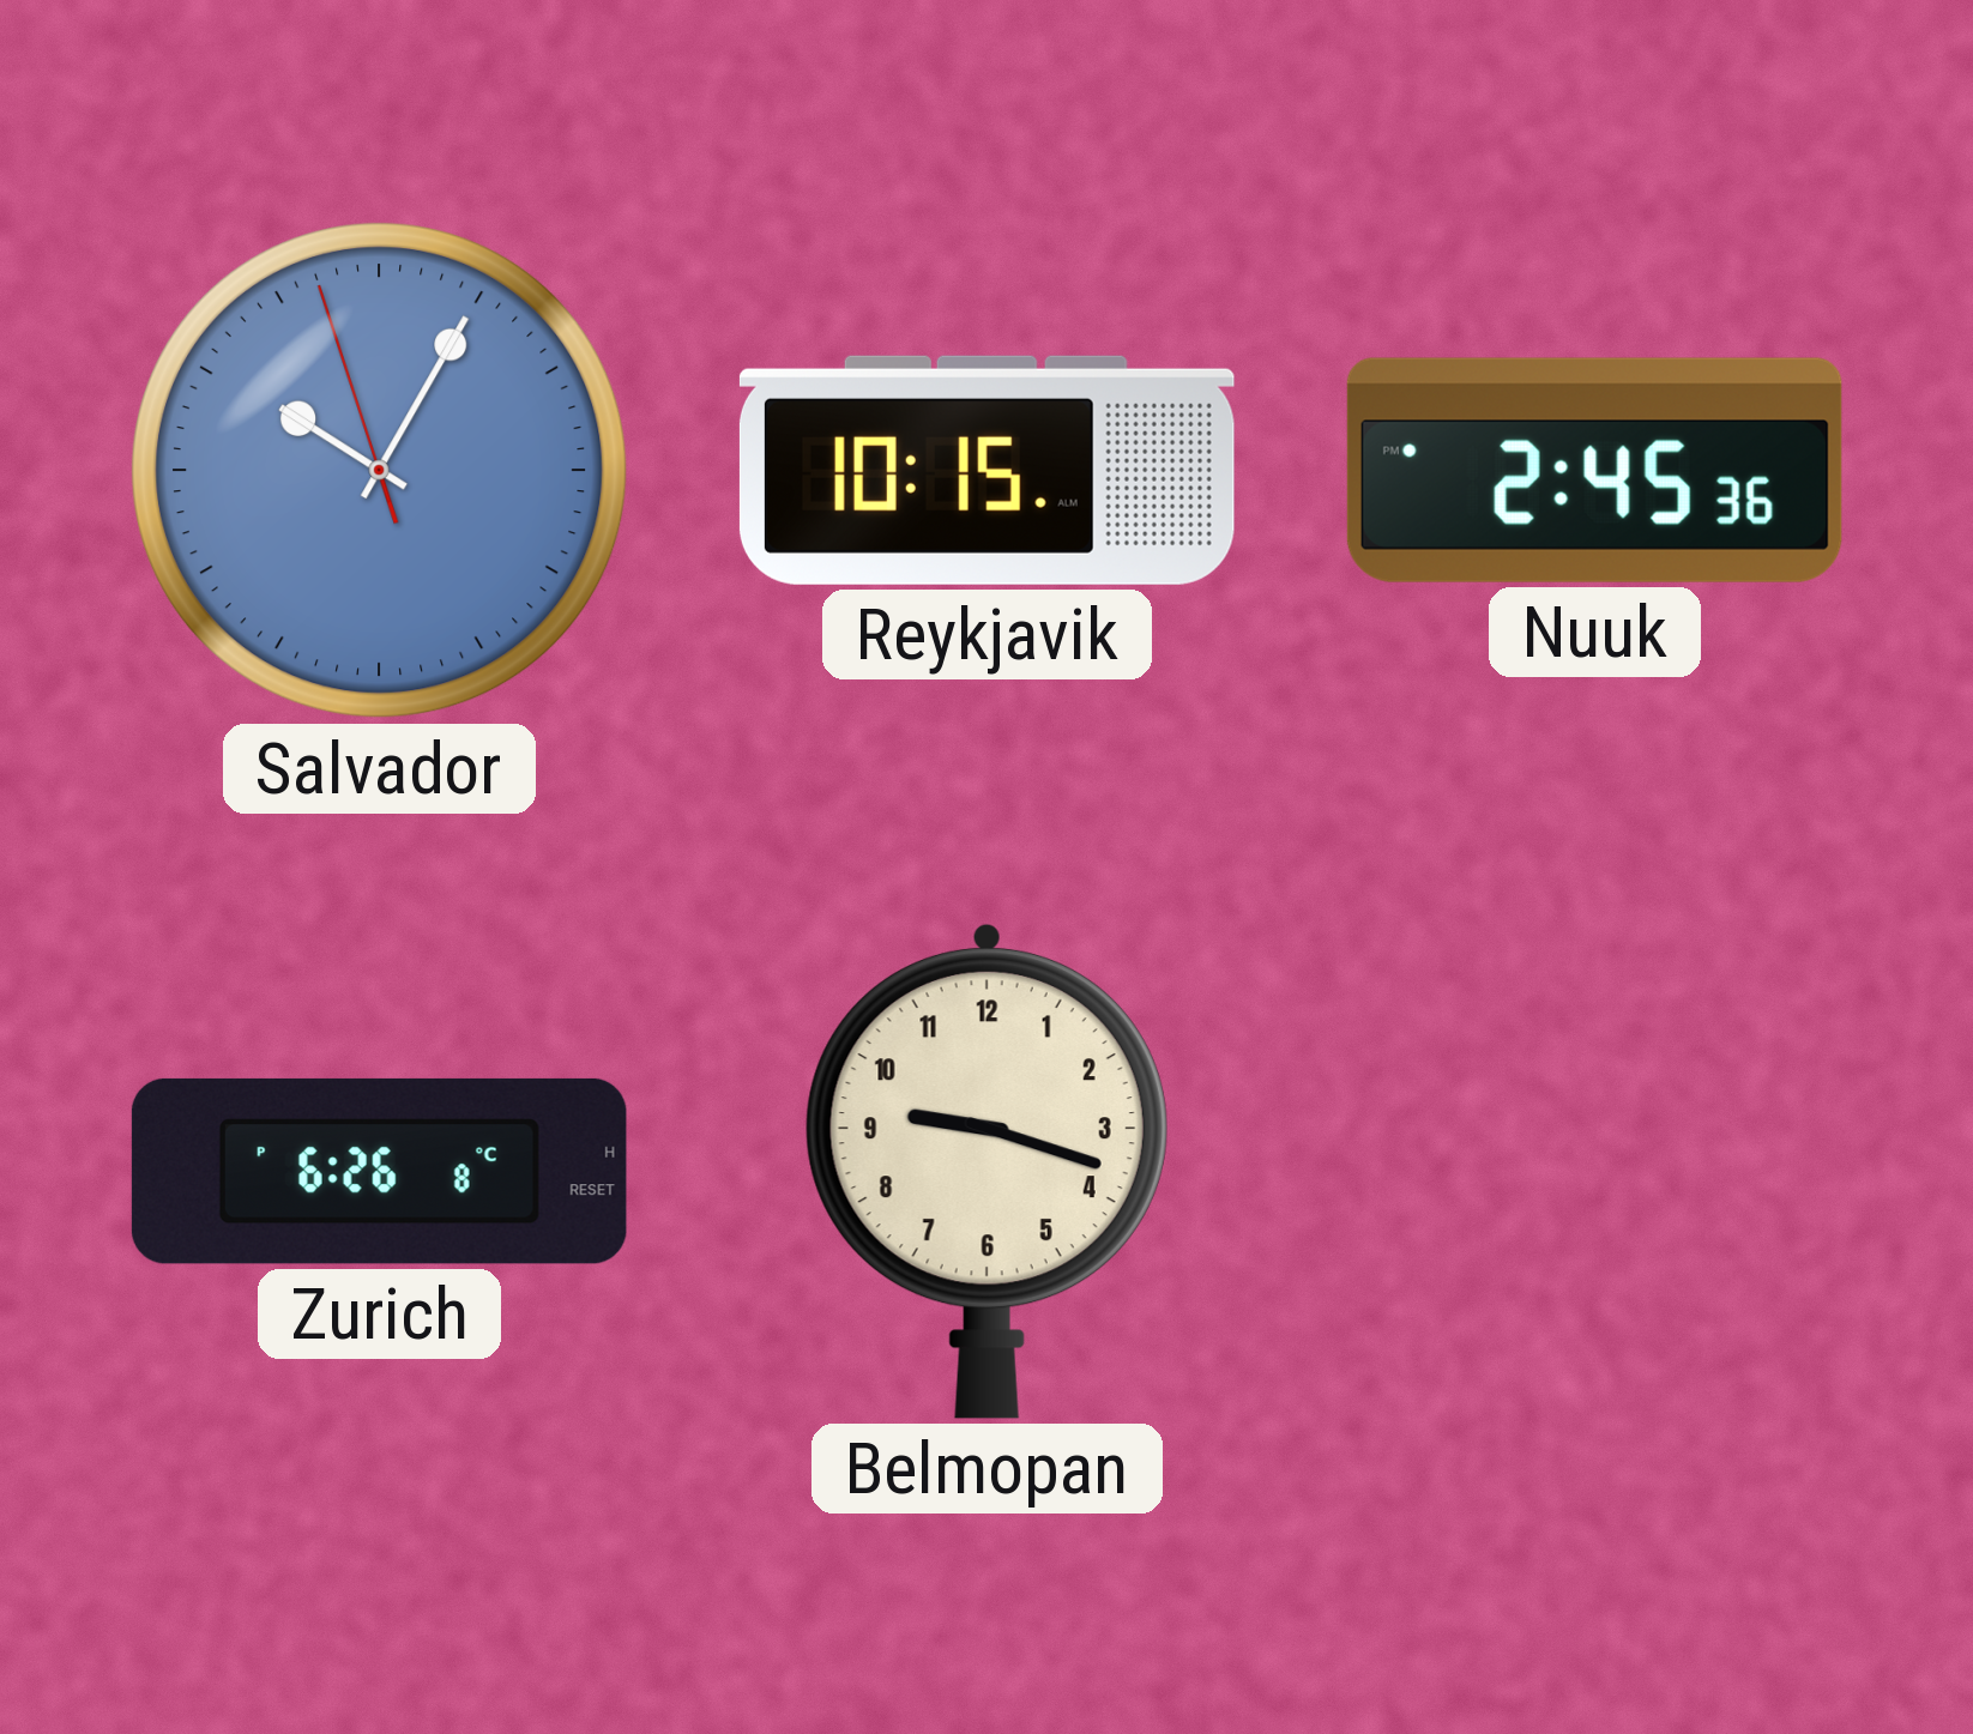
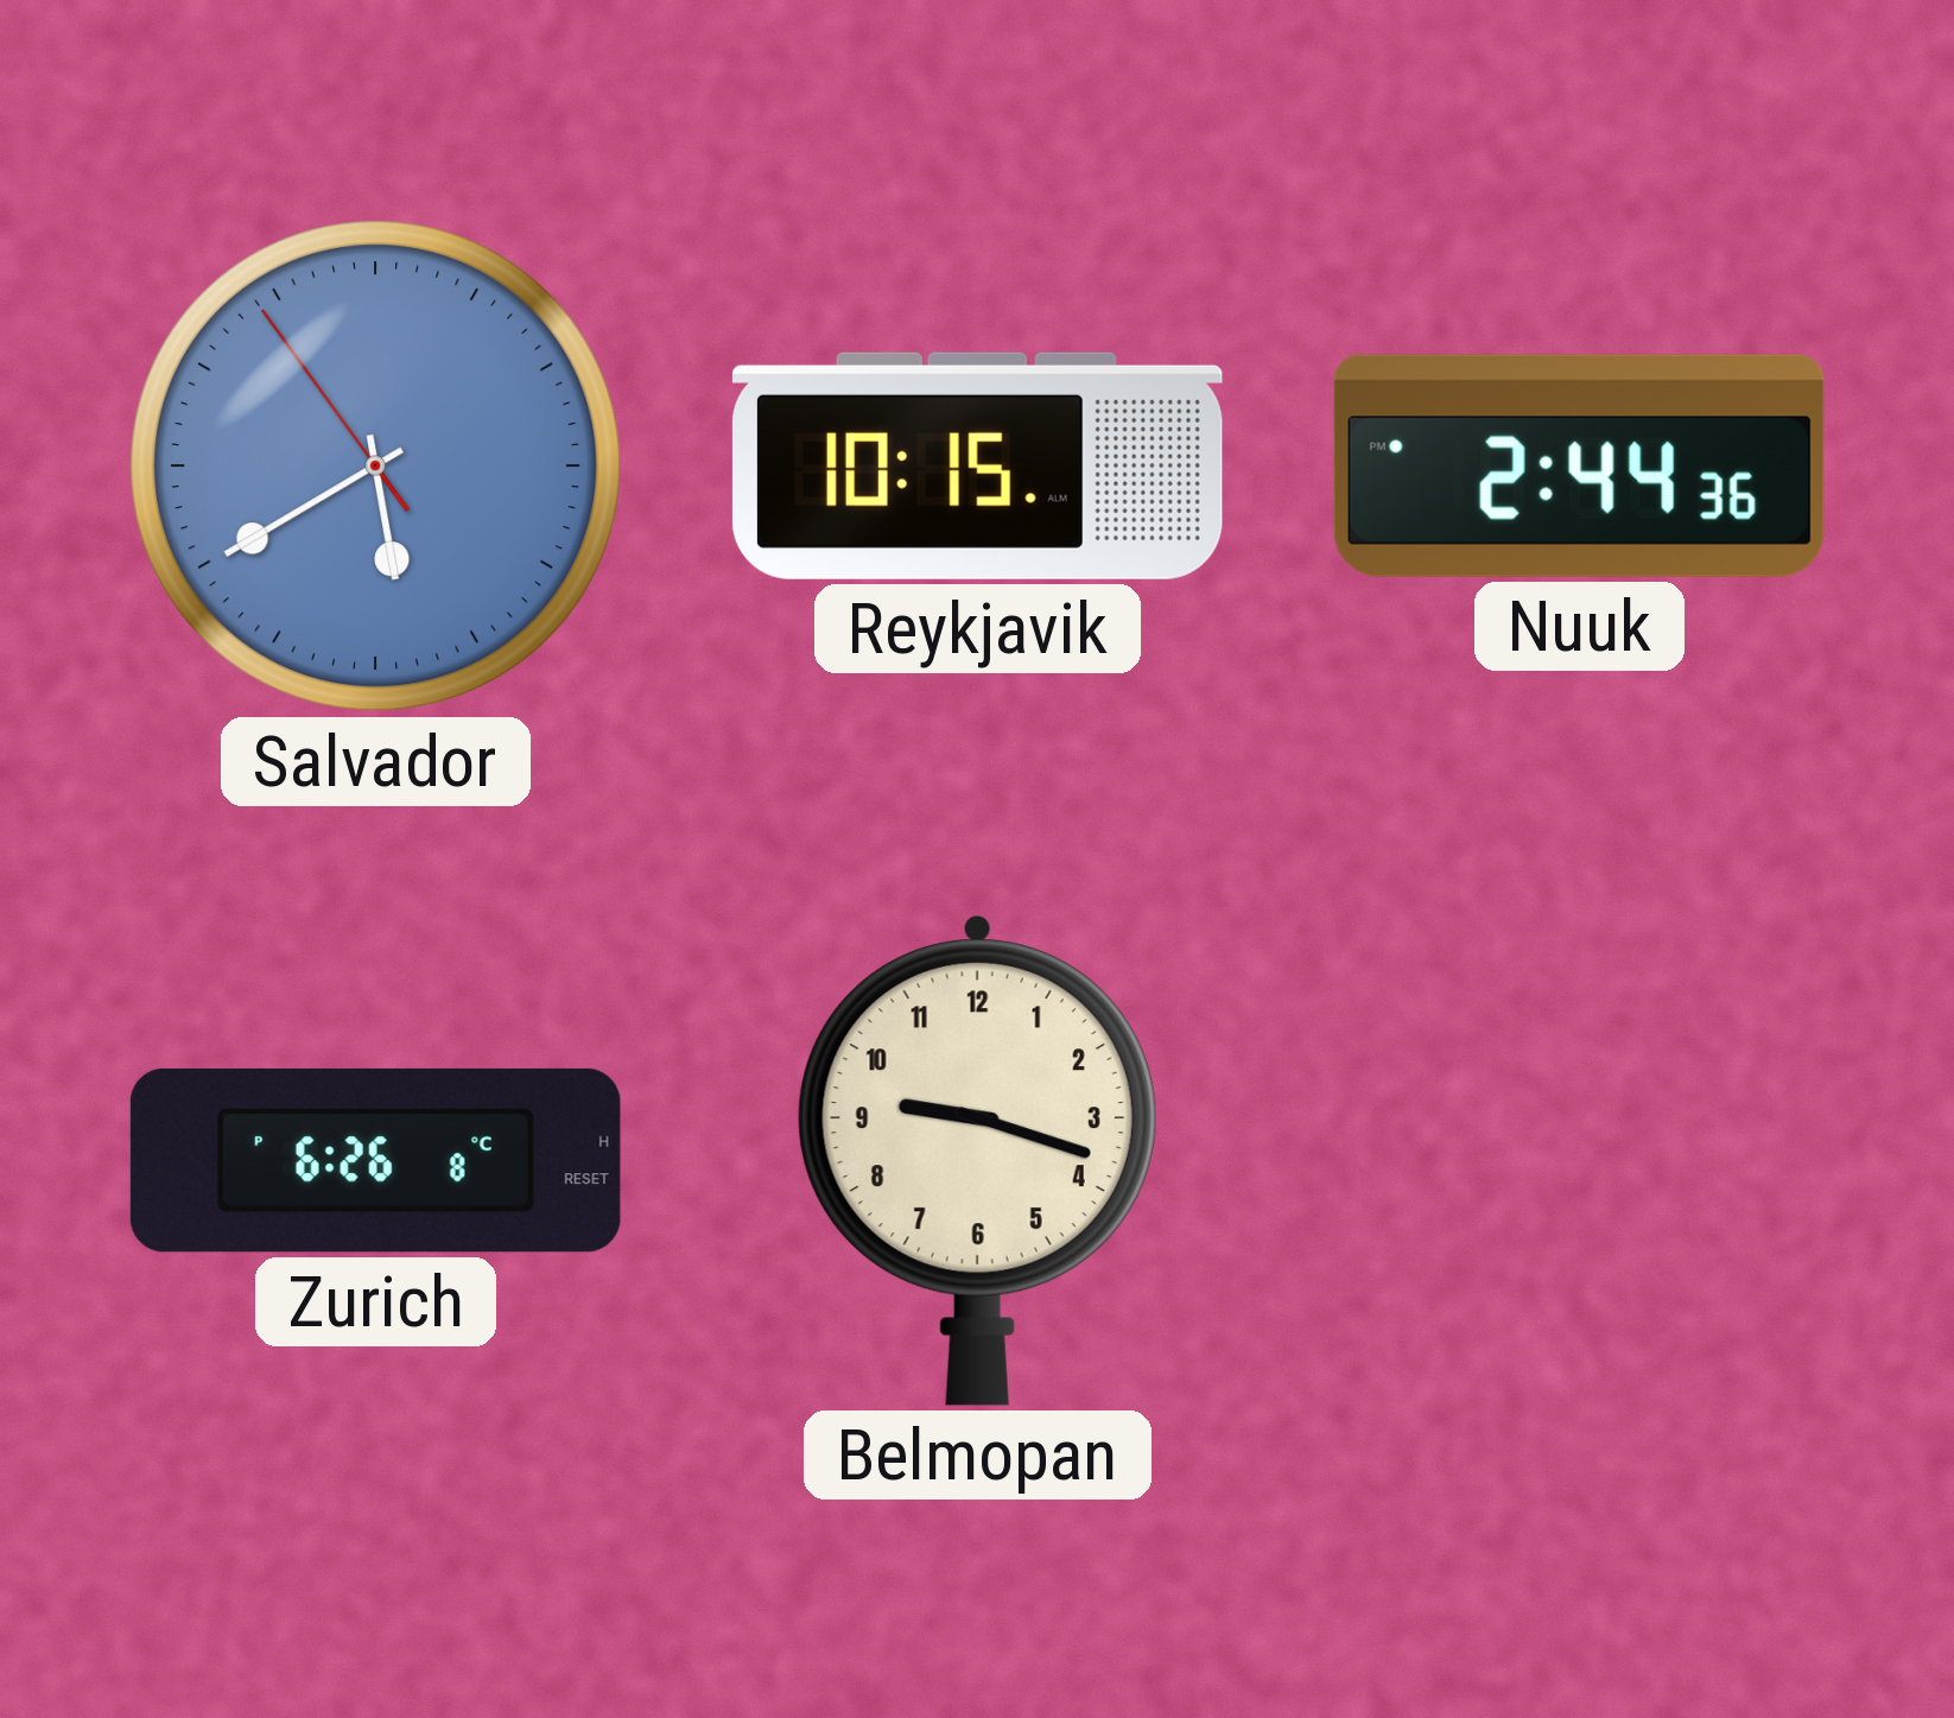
Salvador: 10:04 -> 5:39
Nuuk: 2:45 -> 2:44
